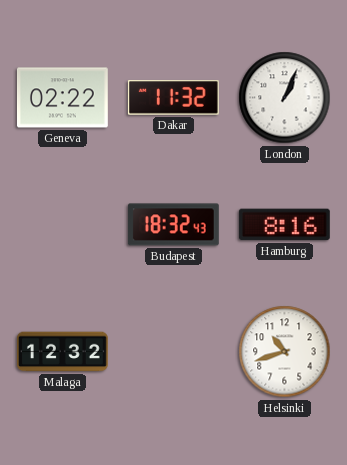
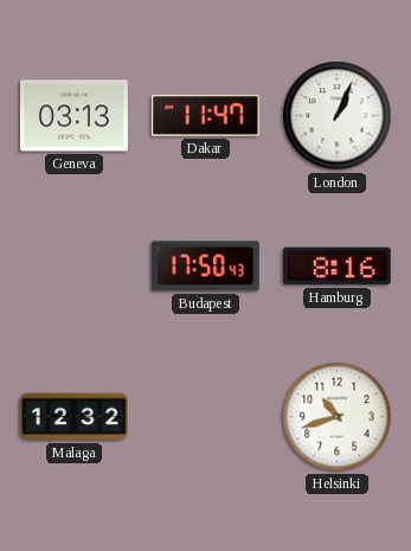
Geneva: 02:22 -> 03:13
Dakar: 11:32 -> 11:47
Budapest: 18:32 -> 17:50
